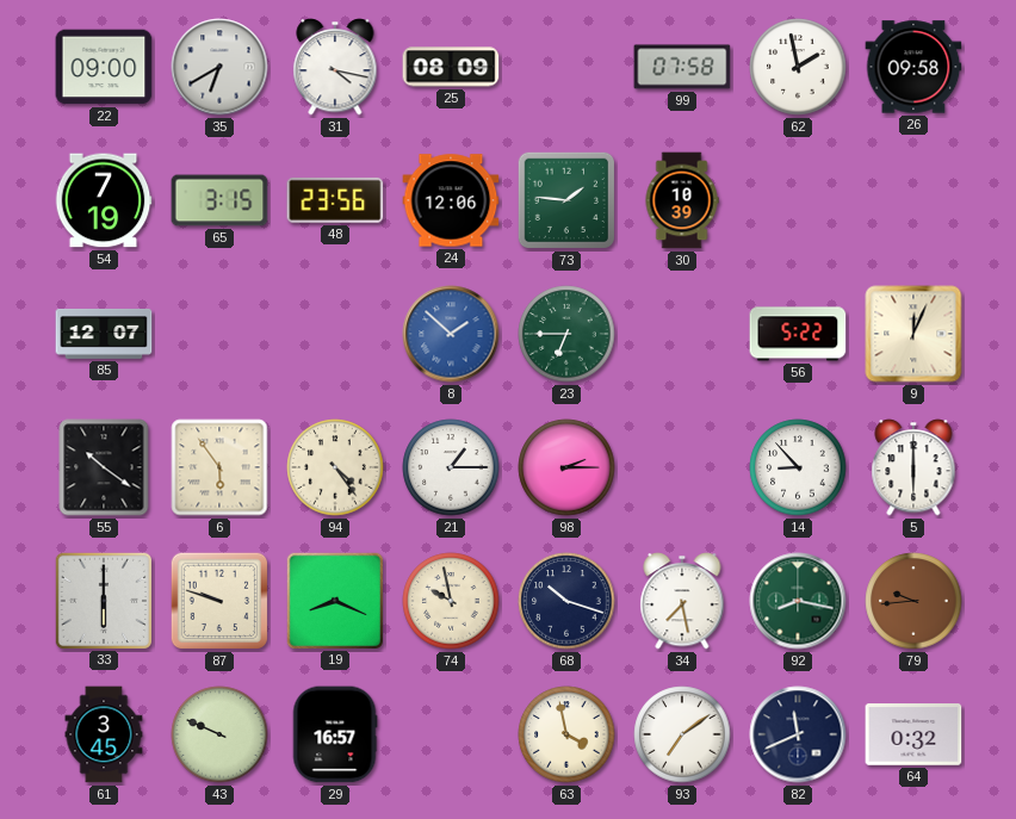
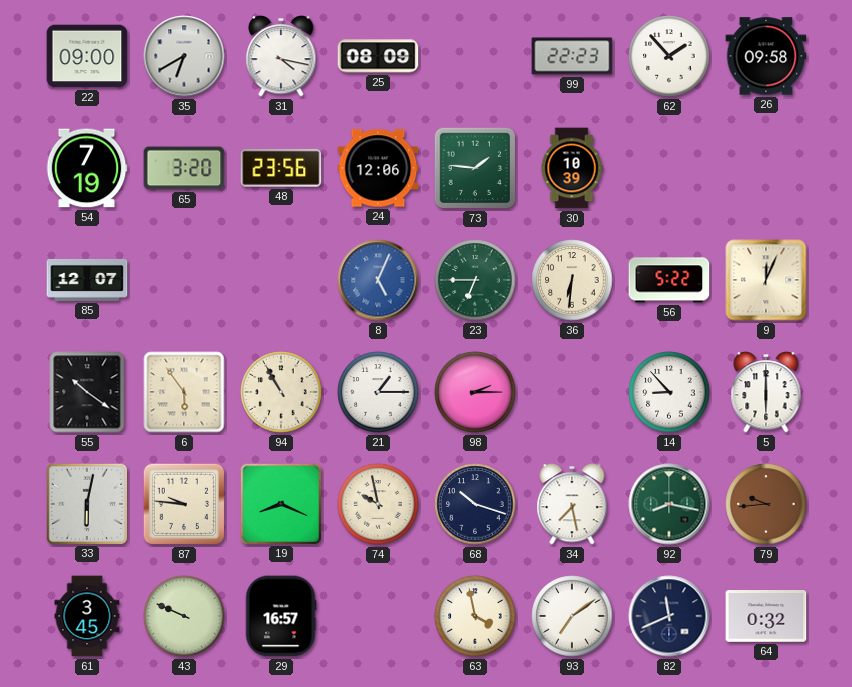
99: 07:58 -> 22:23
62: 1:58 -> 1:53
65: 3:15 -> 3:20
8: 1:52 -> 5:04
36: none -> 6:31
94: 4:24 -> 10:55
33: 6:00 -> 6:02
87: 9:48 -> 9:46
